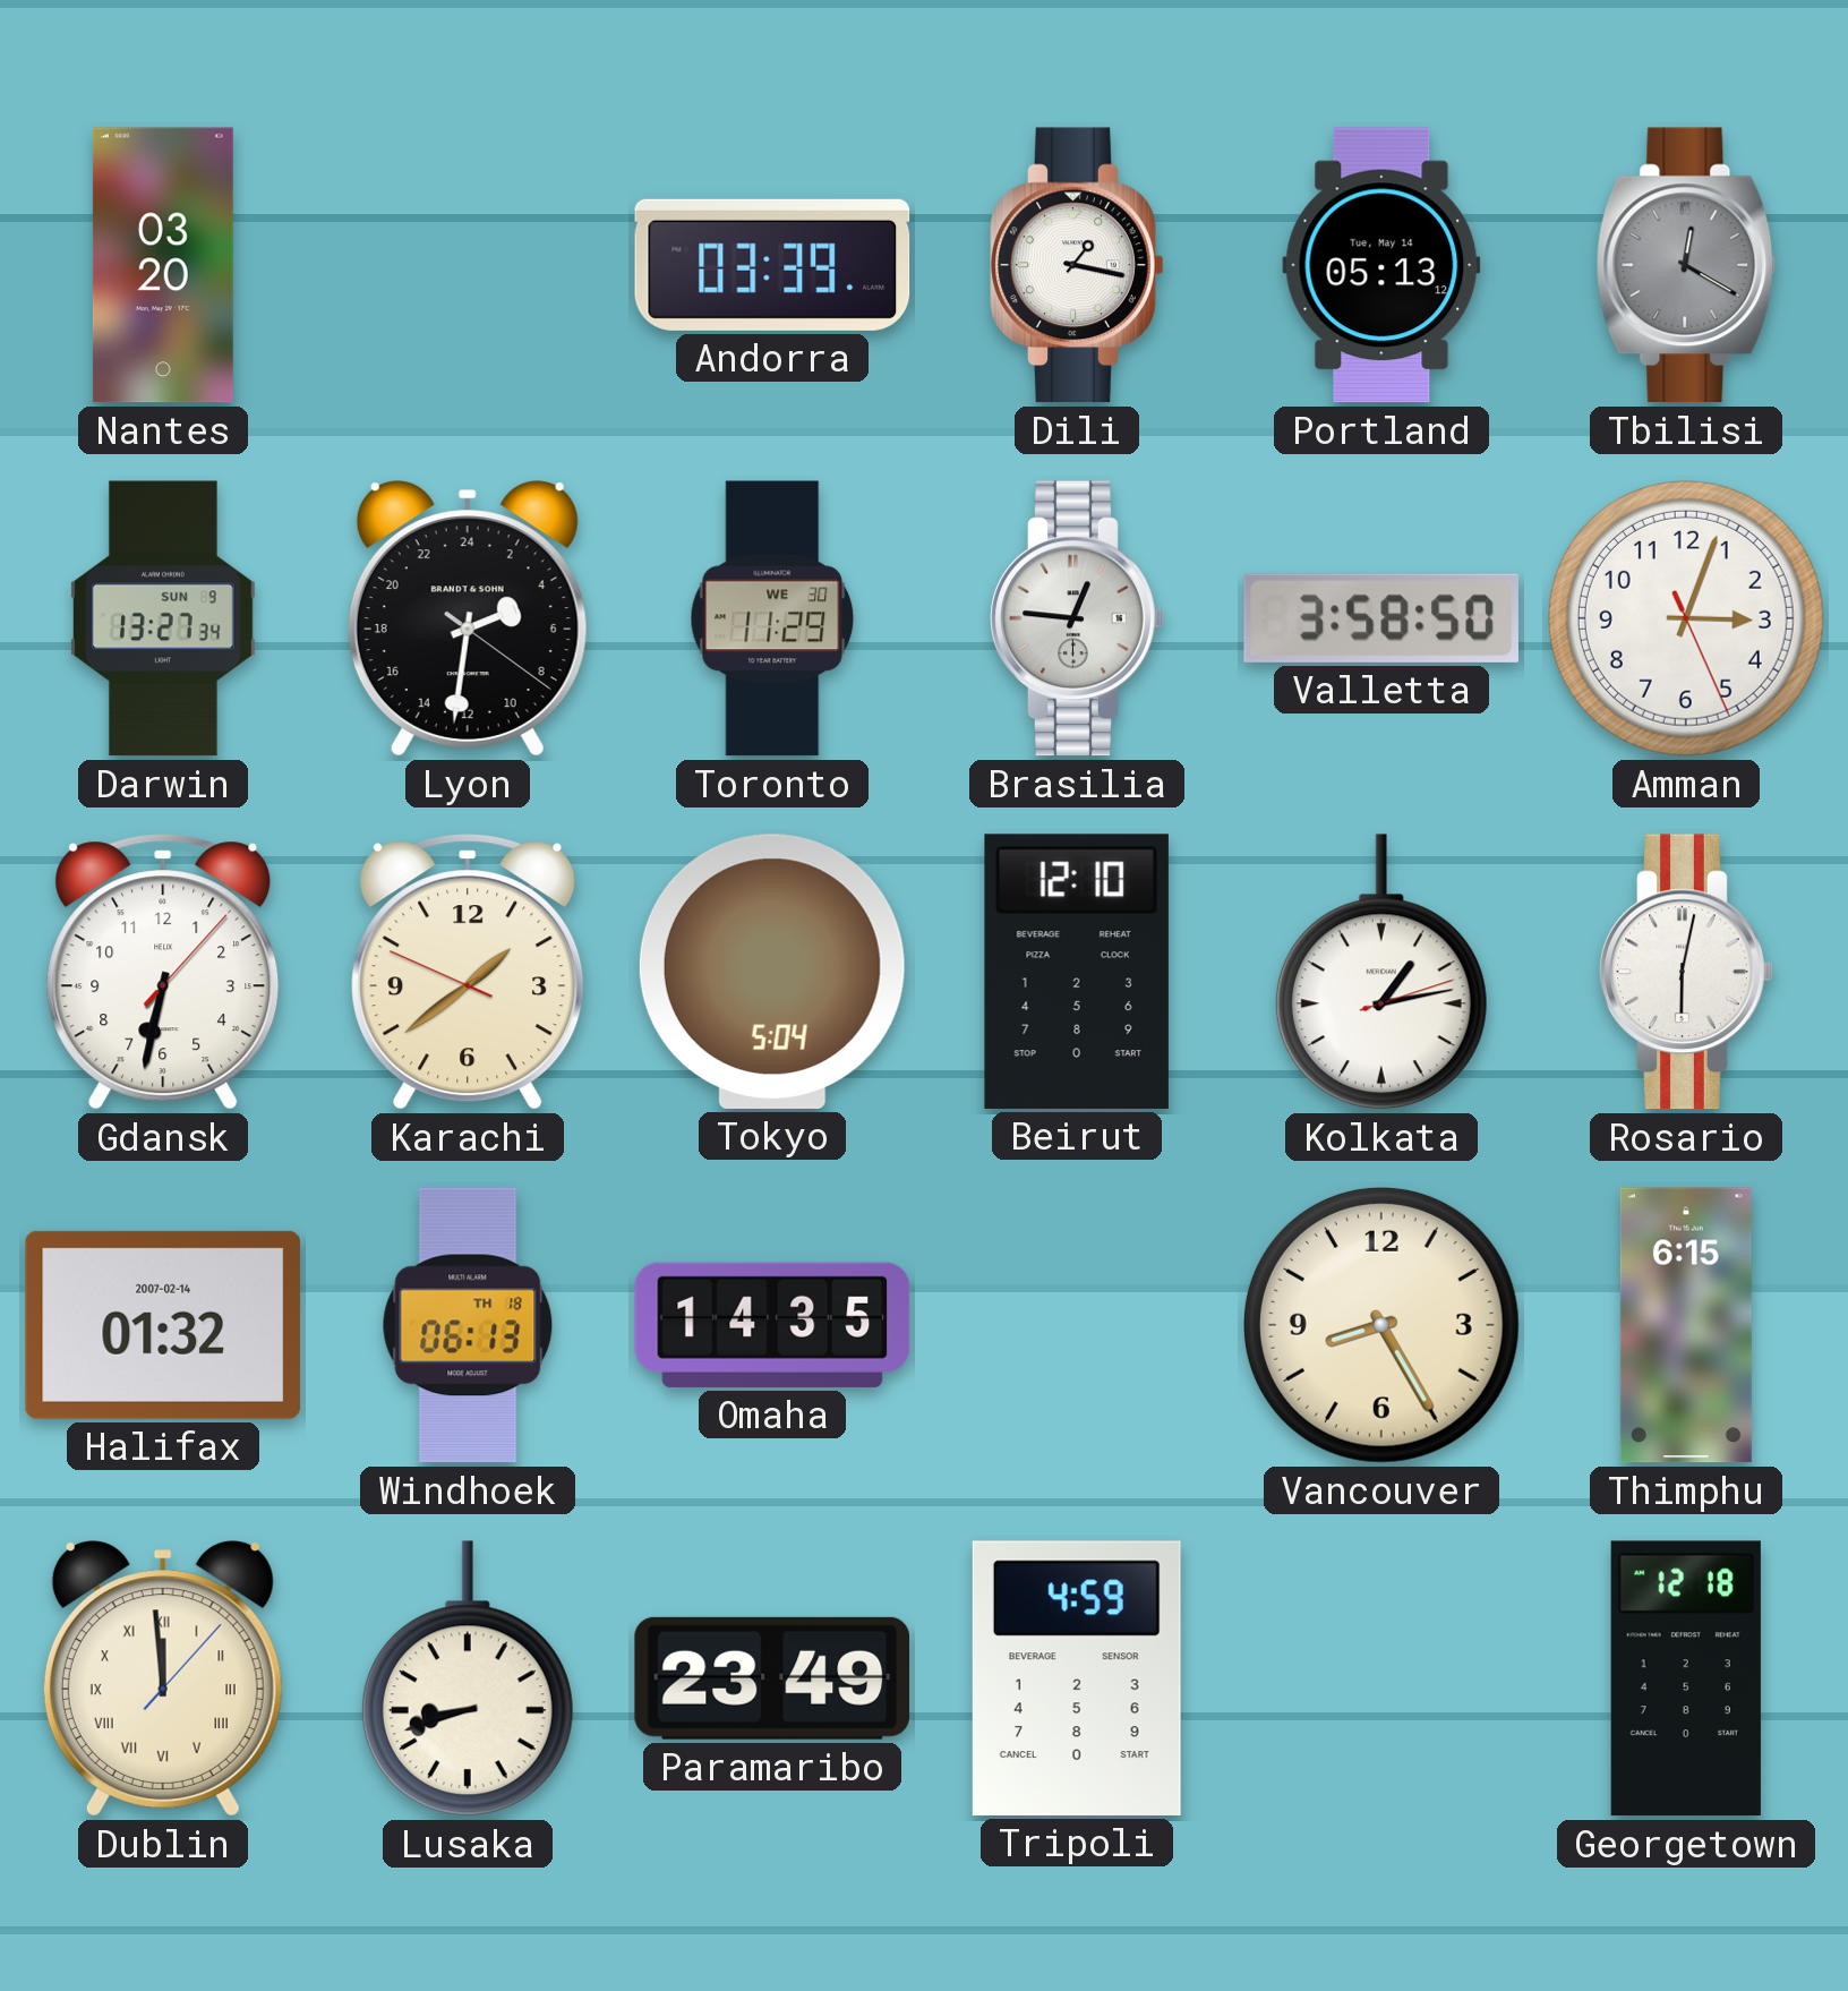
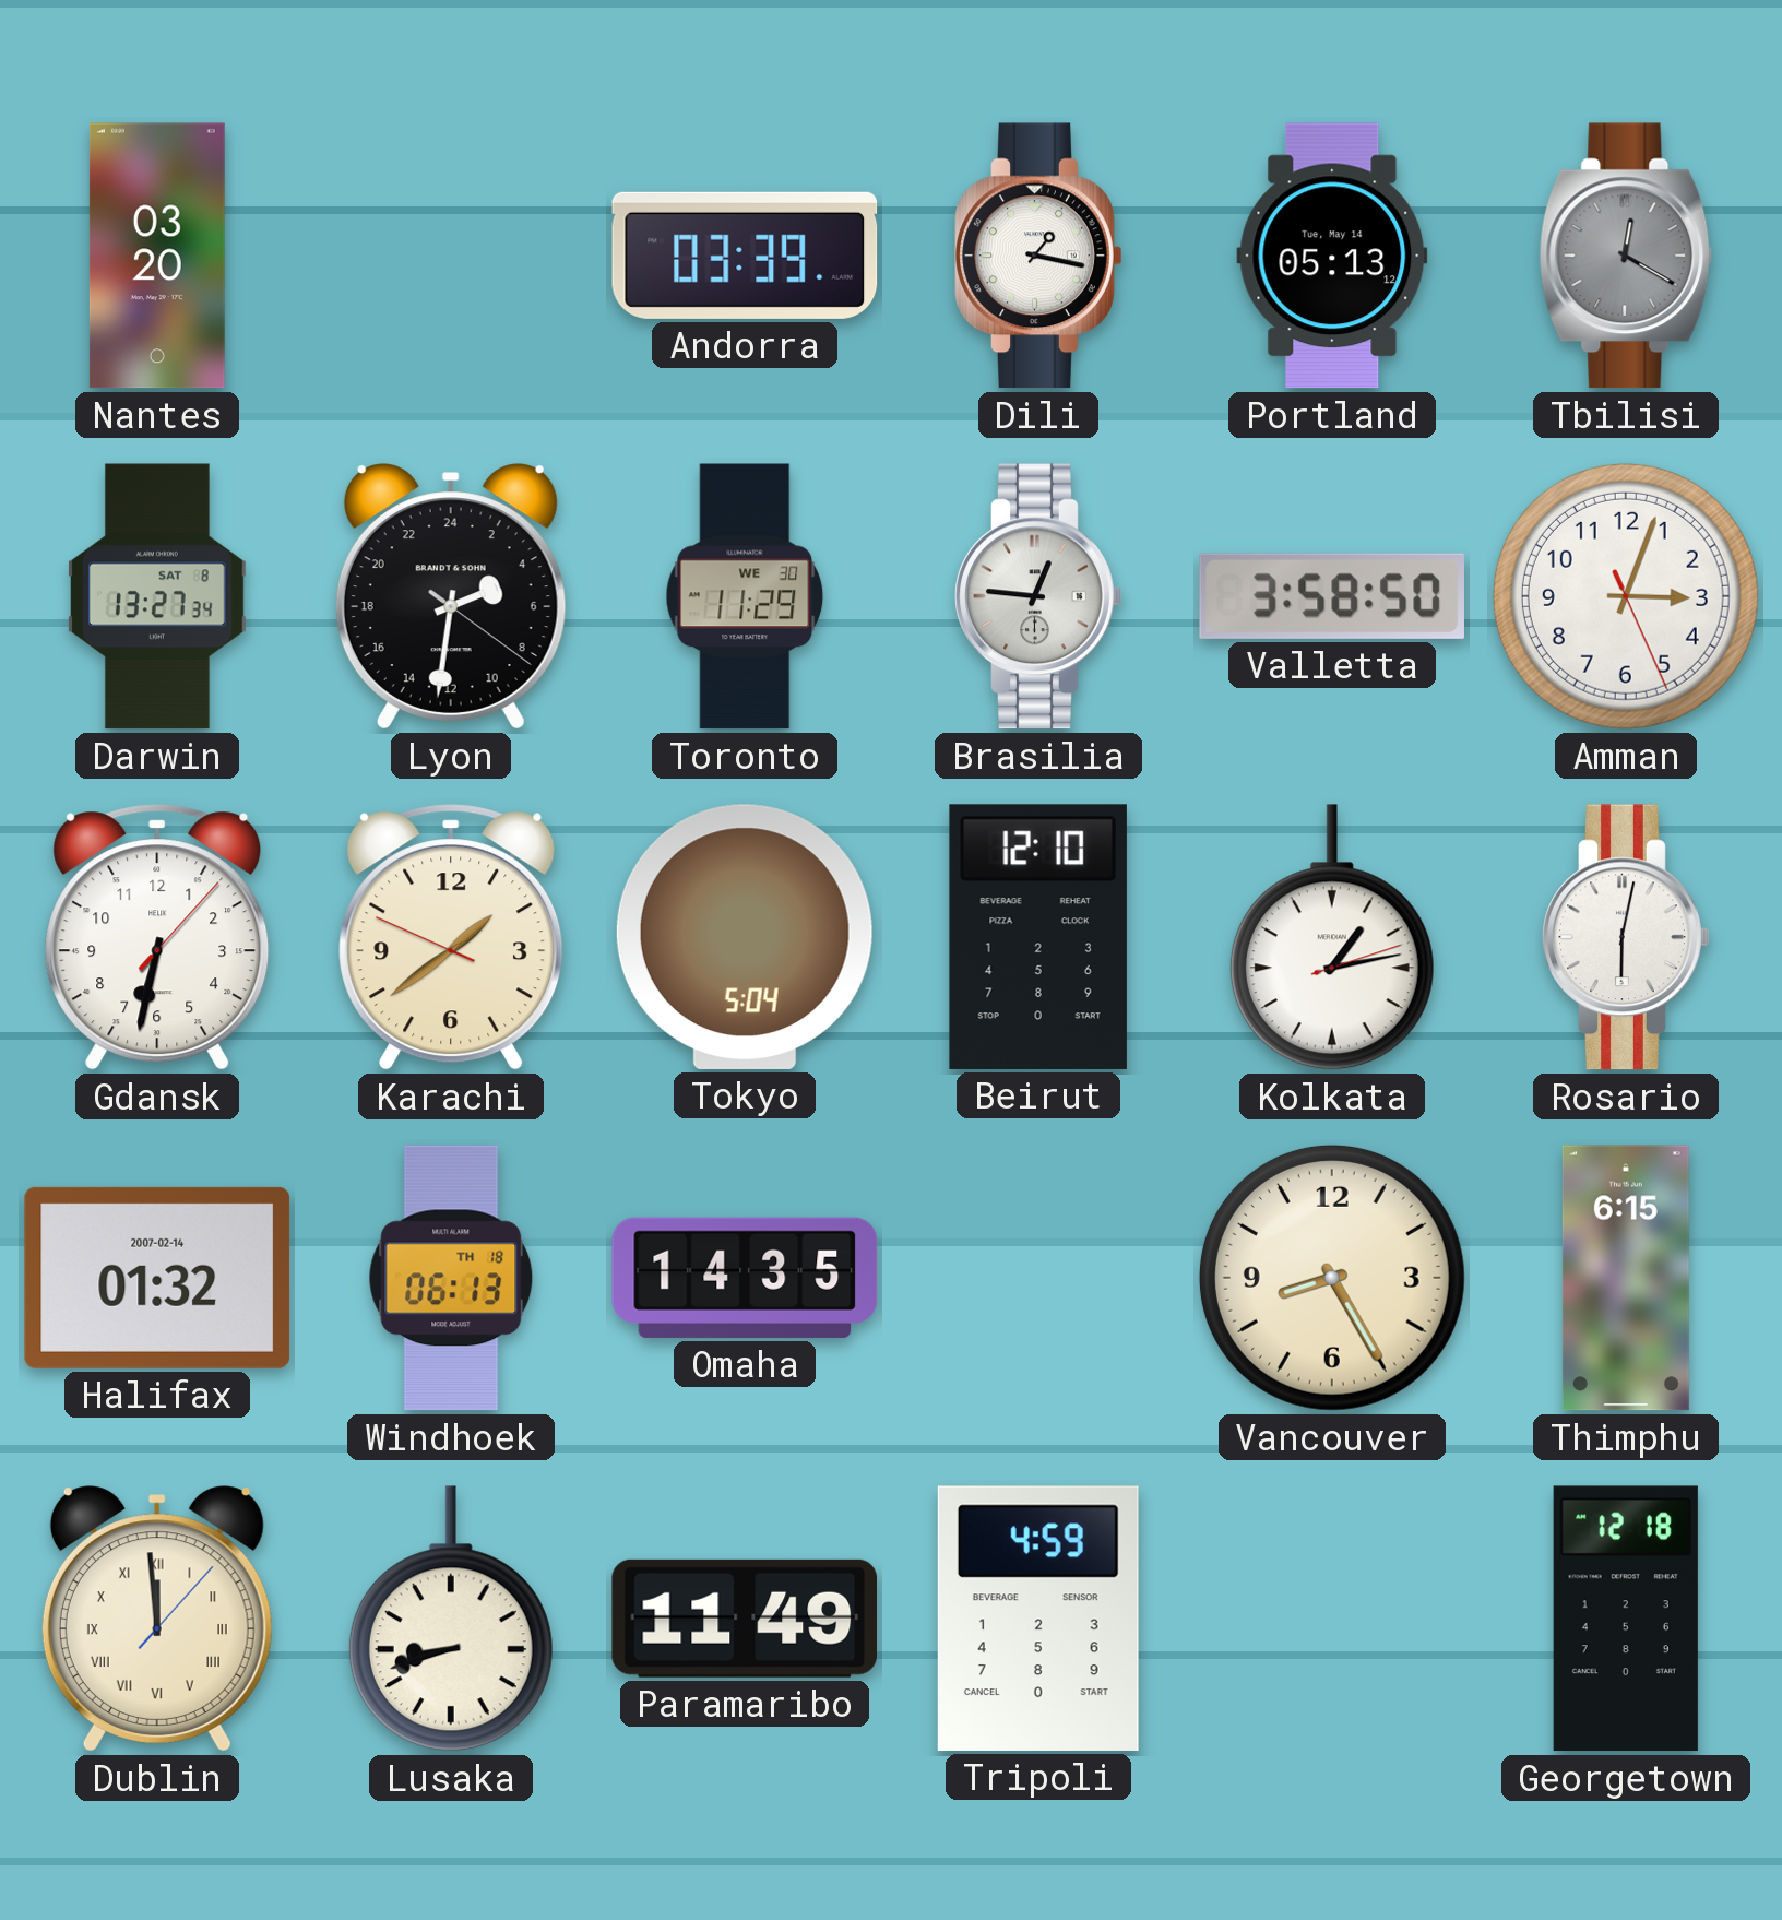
Darwin date: SUN 9 -> SAT 8
Paramaribo: 23:49 -> 11:49
